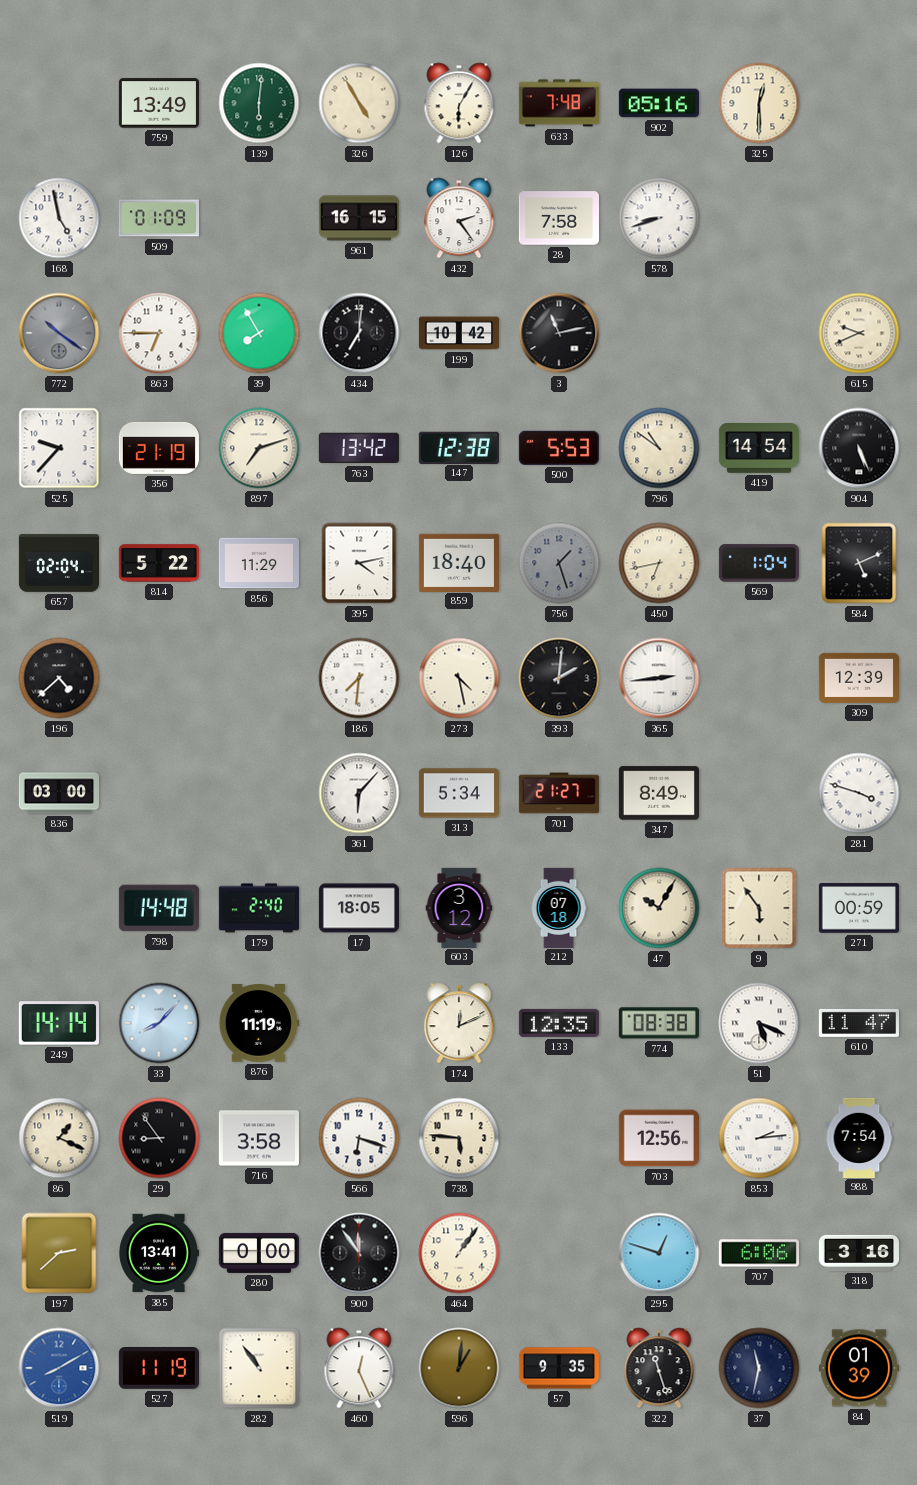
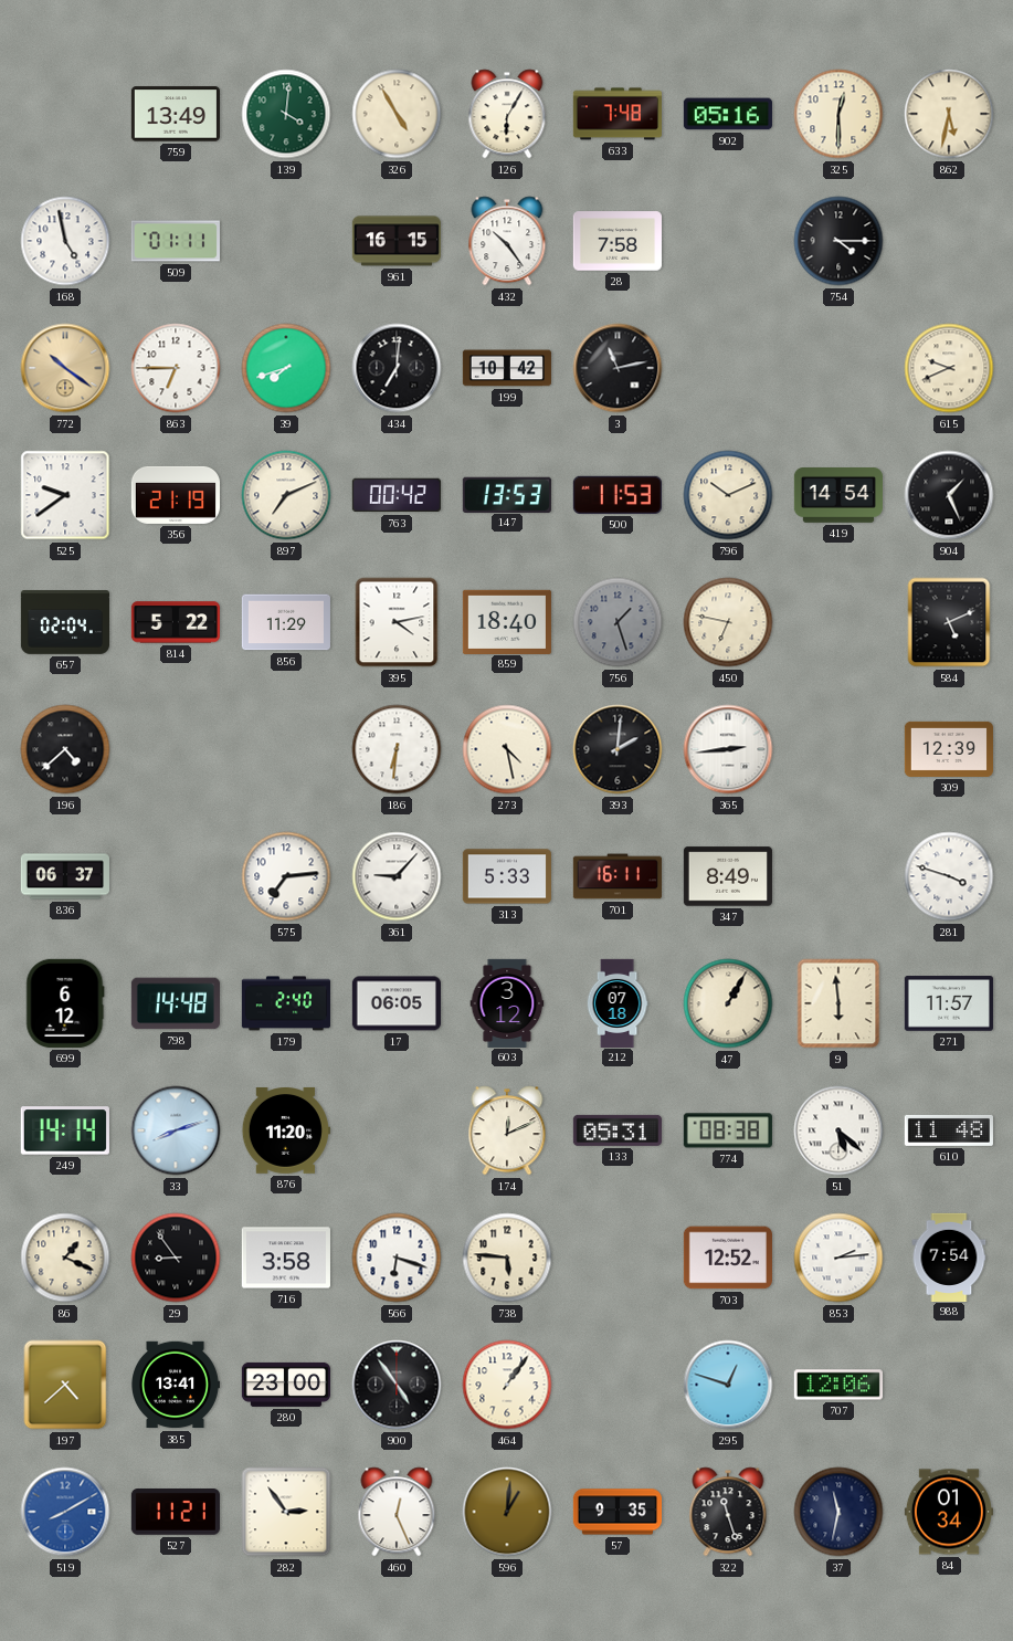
139: 6:01 -> 4:01
862: none -> 5:32
509: 01:09 -> 01:11
432: 2:24 -> 10:24
578: 8:42 -> none
754: none -> 4:15
772 dial: grey -> champagne
39: 7:55 -> 7:42
525: 9:37 -> 9:39
897: 7:12 -> 7:11
763: 13:42 -> 00:42
147: 12:38 -> 13:53
500: 5:53 -> 11:53
796: 10:51 -> 10:11
904: 5:26 -> 1:26
450: 6:43 -> 6:47
569: 1:04 -> none
186: 7:31 -> 6:31
836: 03:00 -> 06:37
575: none -> 7:14
361: 6:07 -> 9:07
313: 5:34 -> 5:33
701: 21:27 -> 16:11
699: none -> 6:12
17: 18:05 -> 06:05
47: 10:05 -> 1:05
9: 5:54 -> 5:59
271: 00:59 -> 11:57
33: 8:07 -> 8:12
876: 11:19 -> 11:20
133: 12:35 -> 05:31
51: 5:19 -> 5:22
610: 11:47 -> 11:48
703: 12:56 -> 12:52
197: 2:38 -> 4:38
280: 0:00 -> 23:00
900: 11:54 -> 4:54
707: 6:06 -> 12:06
318: 3:16 -> none
527: 11:19 -> 11:21
282: 10:54 -> 2:54
84: 01:39 -> 01:34
